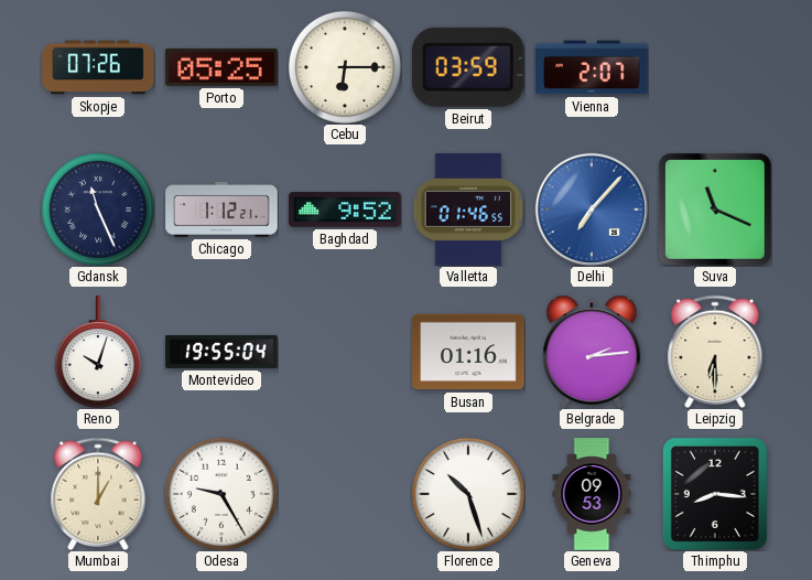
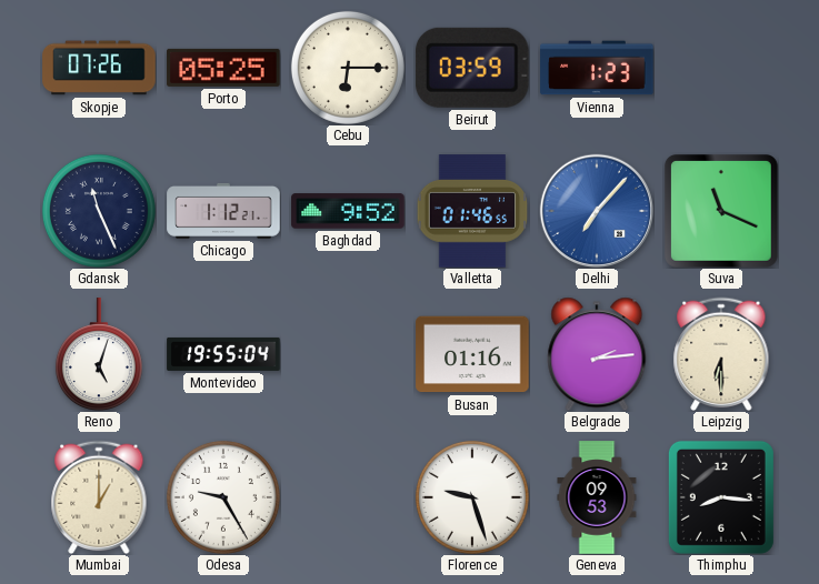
Vienna: 2:07 -> 1:23
Reno: 10:03 -> 5:03
Florence: 10:27 -> 9:27
